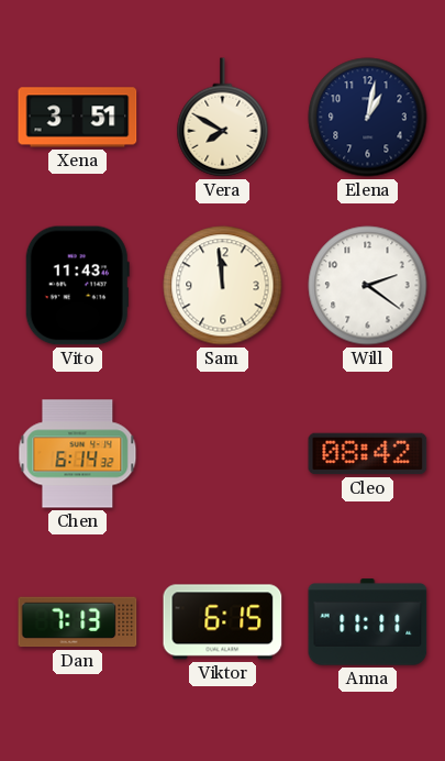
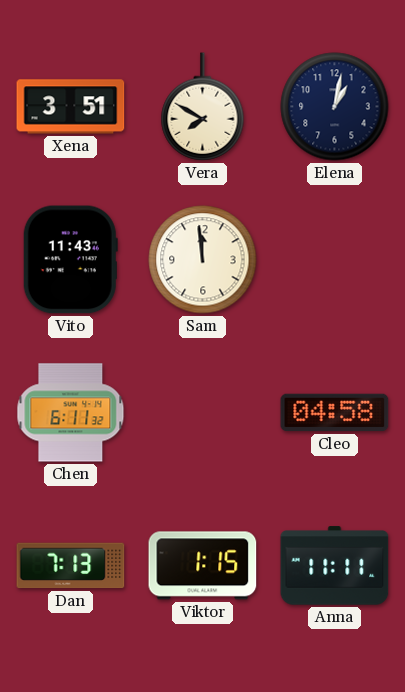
Will: 2:21 -> none
Chen: 6:14 -> 6:11
Cleo: 08:42 -> 04:58
Viktor: 6:15 -> 1:15
